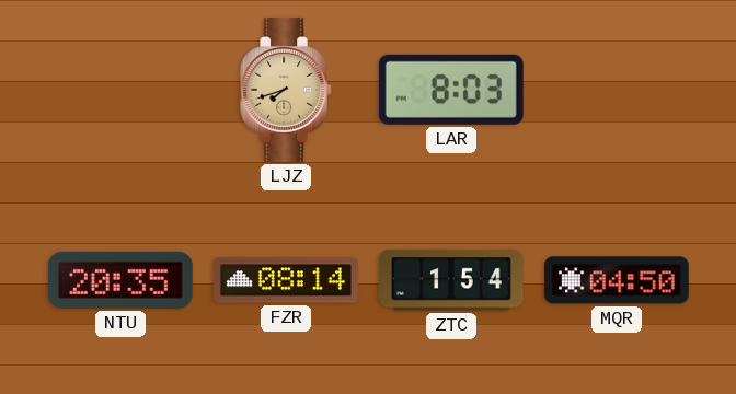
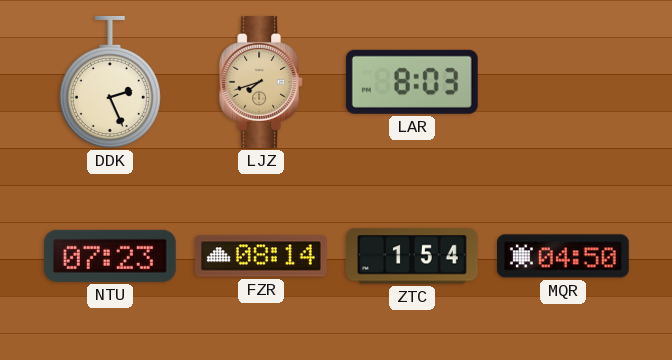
DDK: none -> 2:26
NTU: 20:35 -> 07:23
